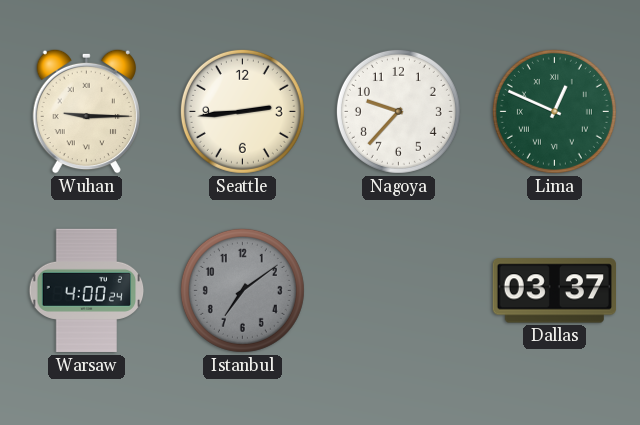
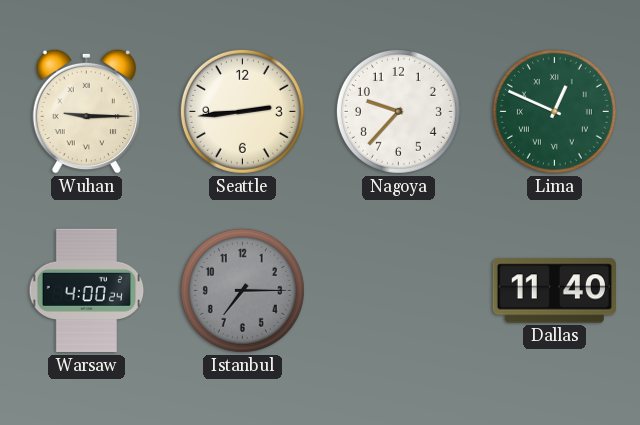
Istanbul: 7:09 -> 7:15
Dallas: 03:37 -> 11:40
